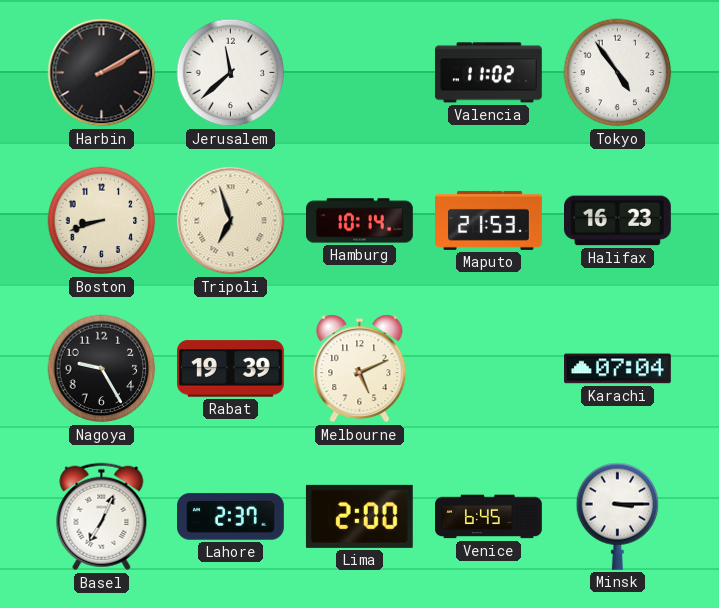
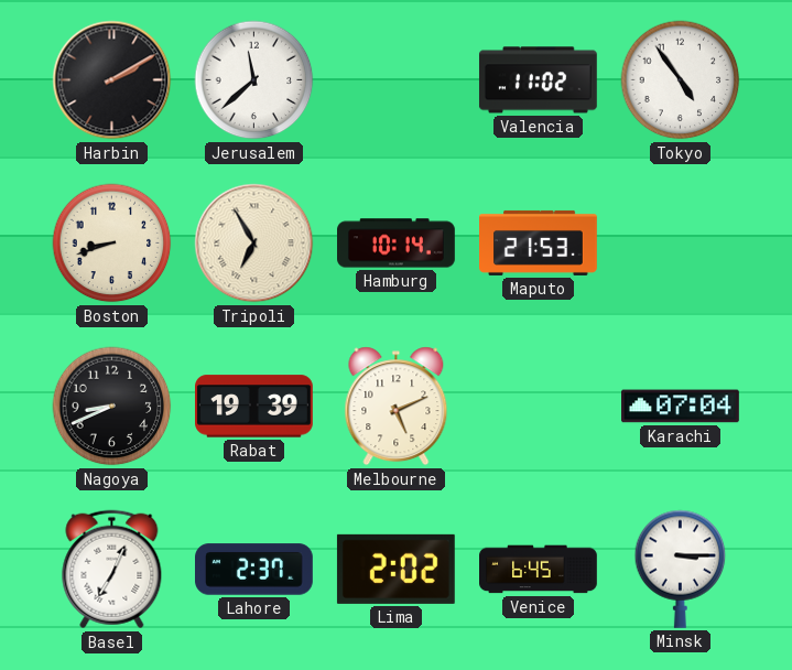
Tripoli: 6:57 -> 6:55
Halifax: 16:23 -> none
Nagoya: 9:25 -> 8:41
Lima: 2:00 -> 2:02
